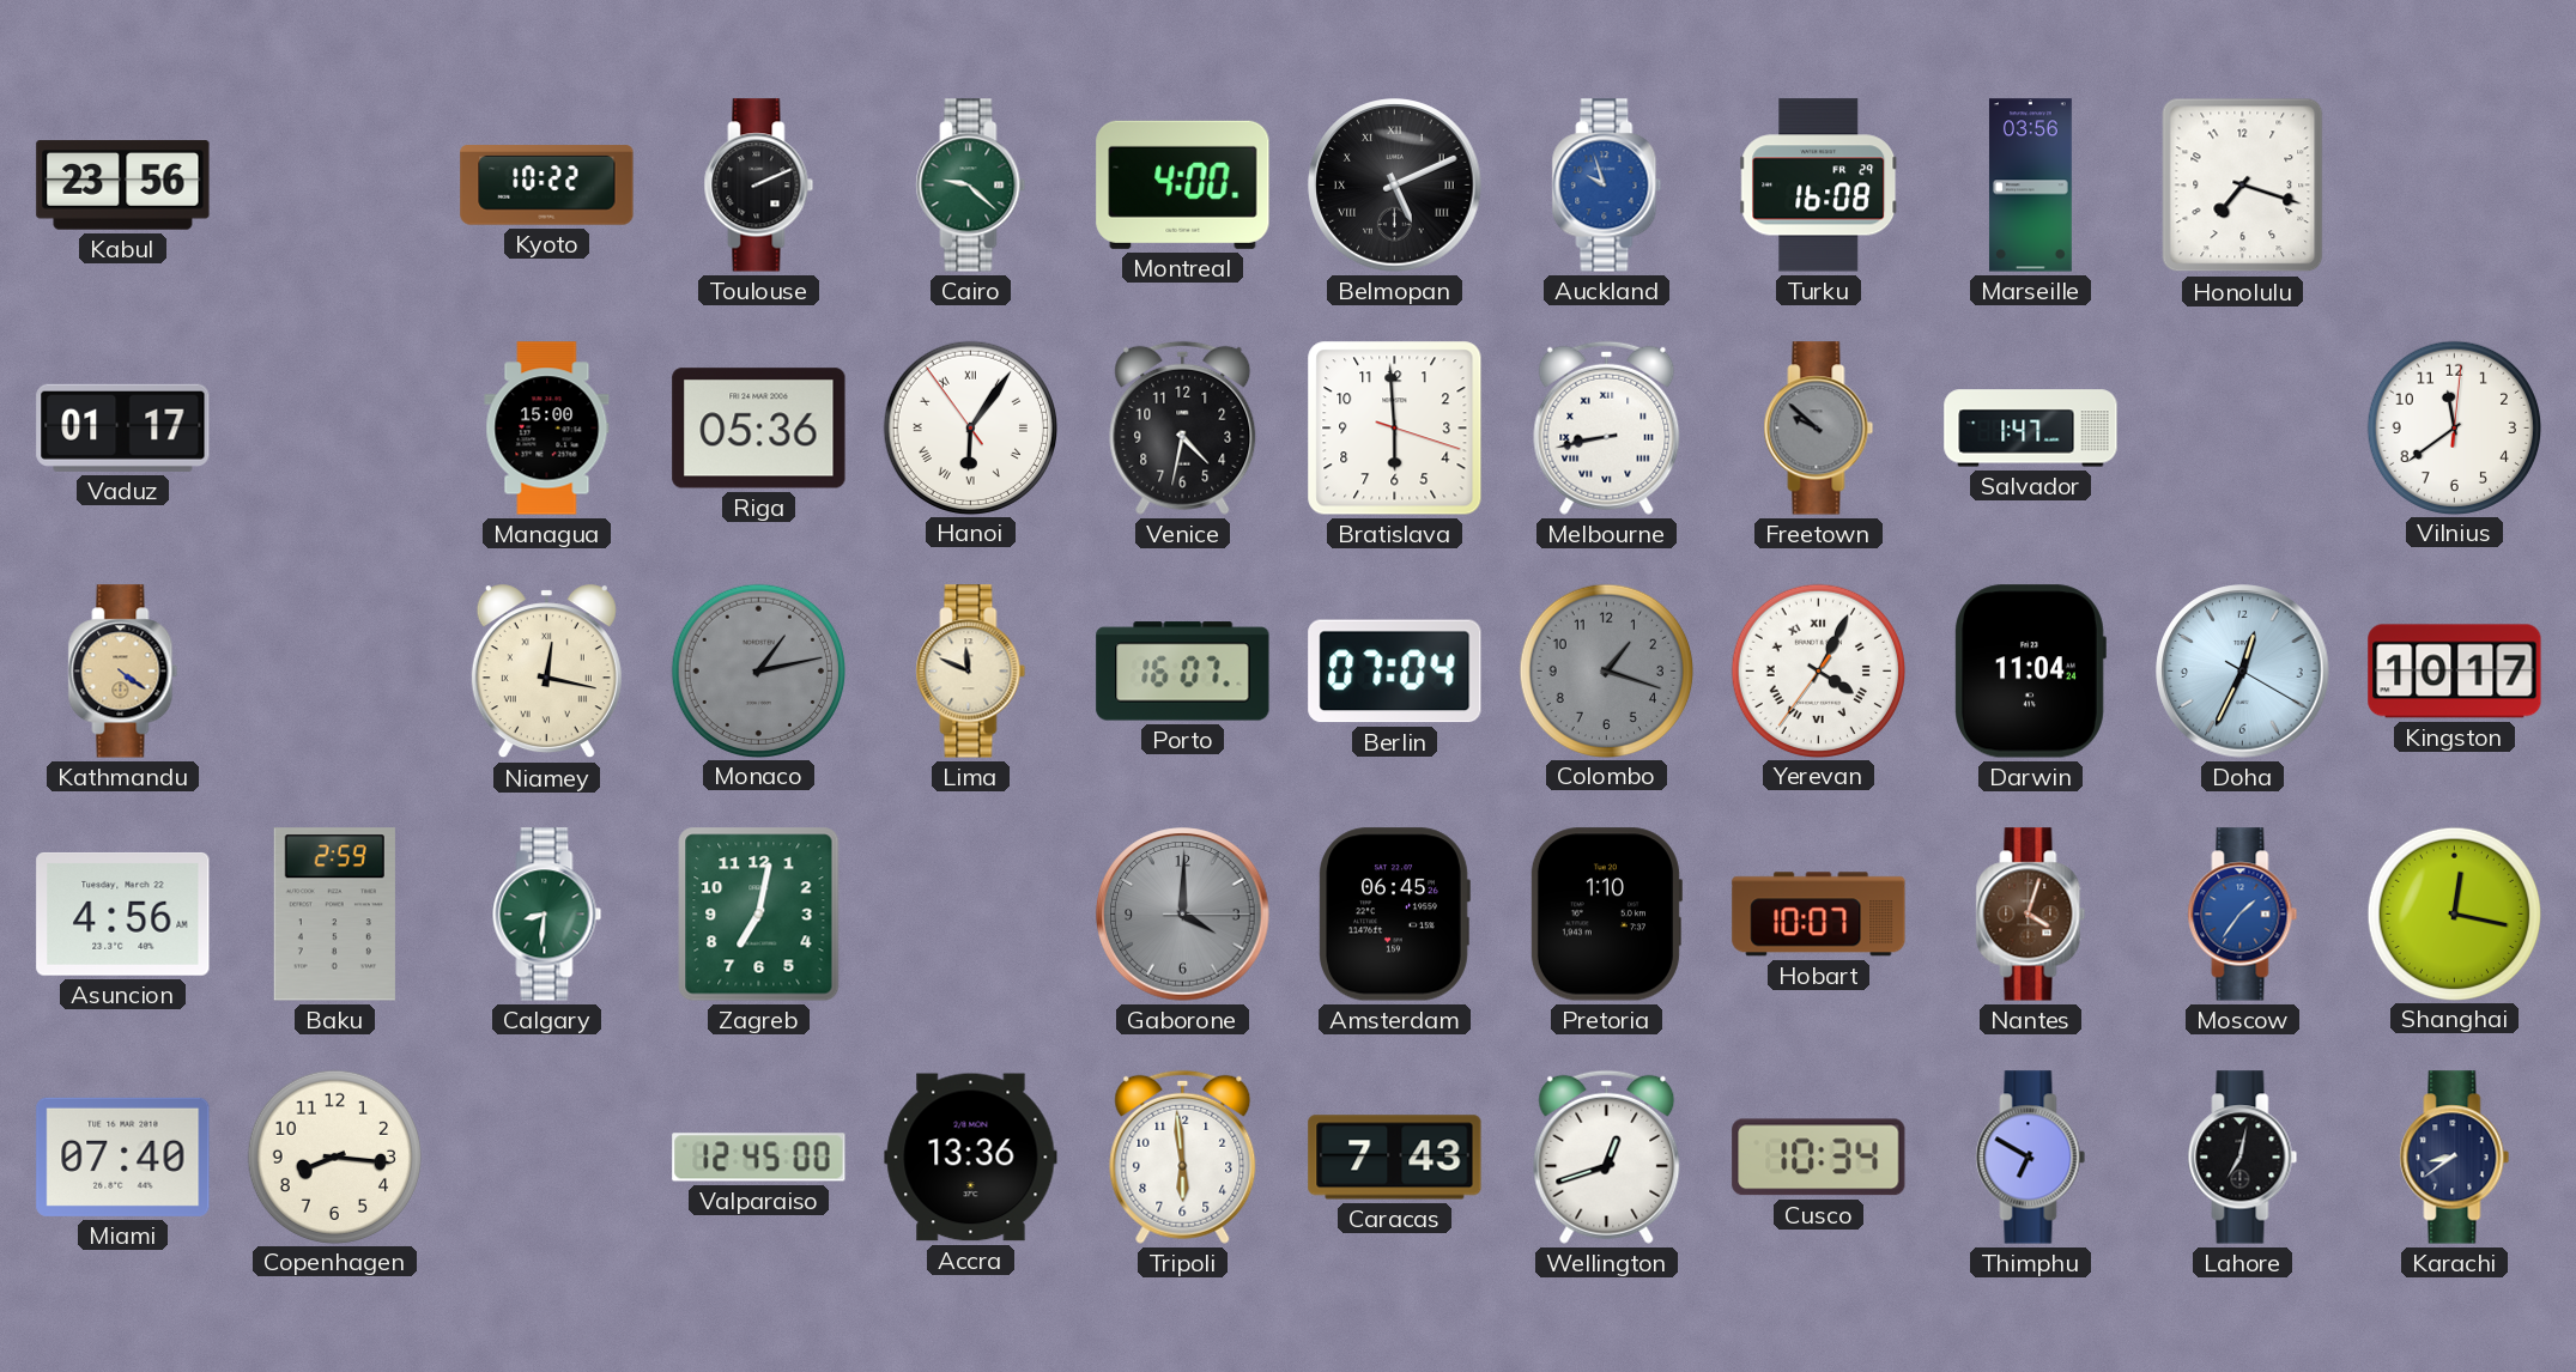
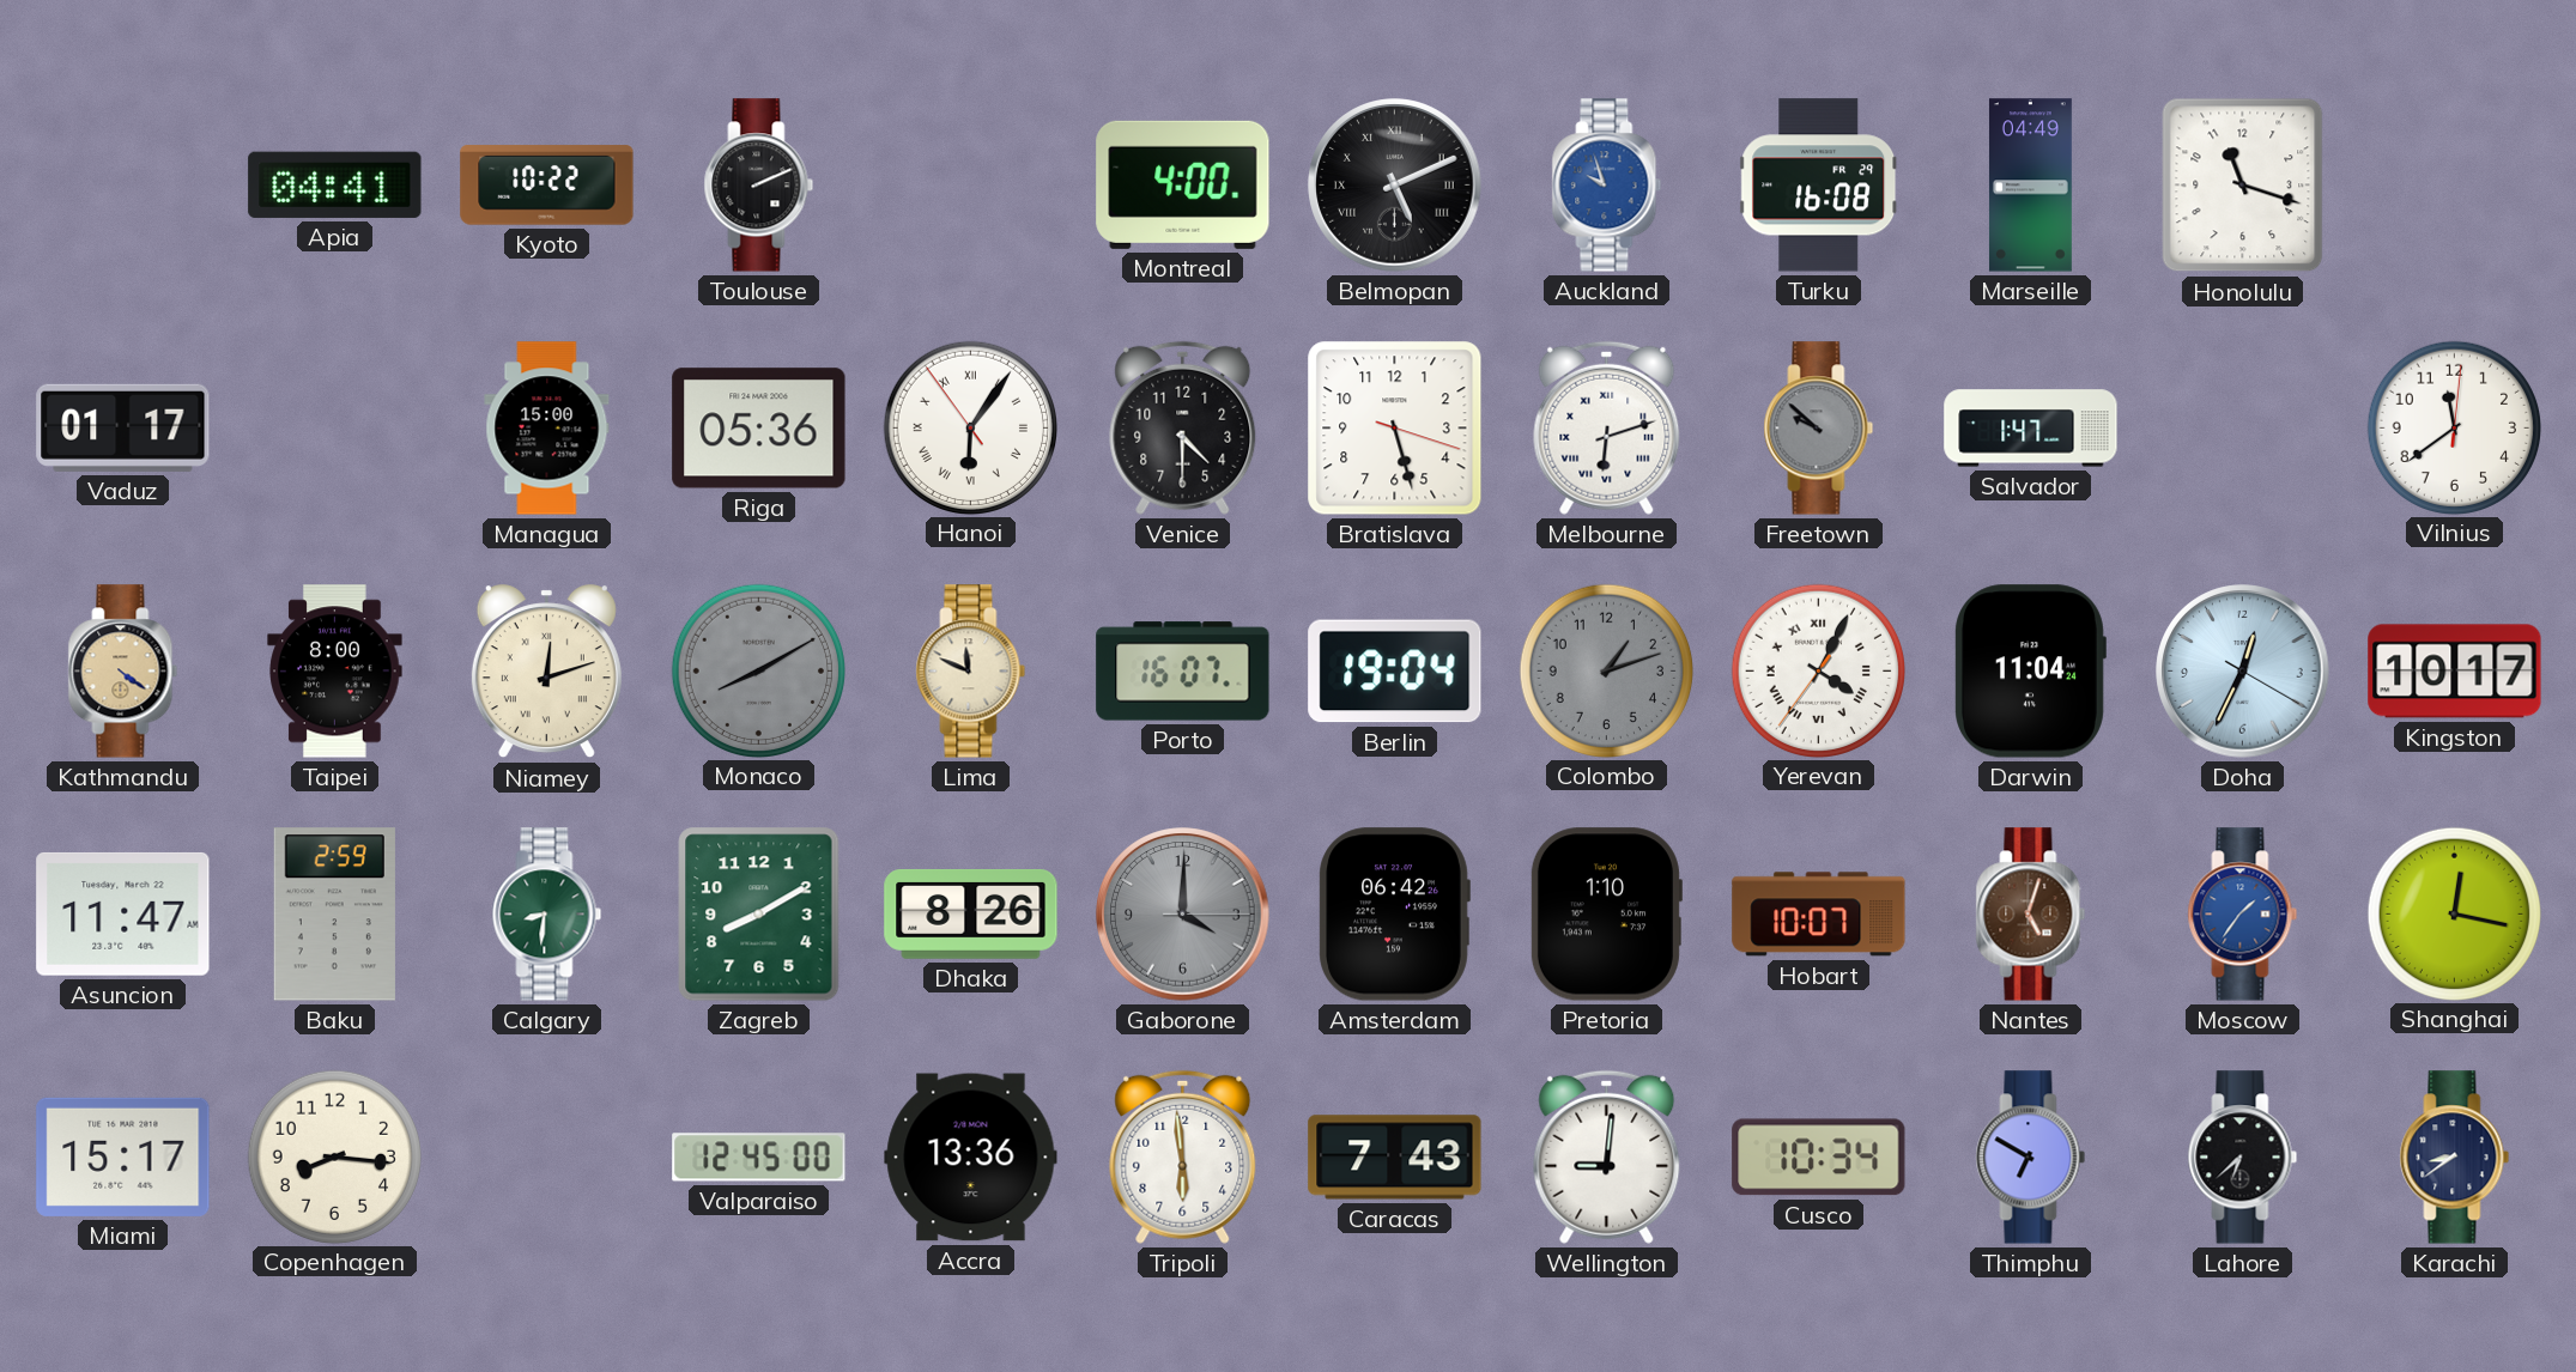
Kabul: 23:56 -> none
Apia: none -> 04:41
Cairo: 9:22 -> none
Marseille: 03:56 -> 04:49
Honolulu: 7:18 -> 11:18
Venice: 4:32 -> 4:30
Bratislava: 5:59 -> 5:27
Melbourne: 8:43 -> 6:12
Taipei: none -> 8:00
Niamey: 12:17 -> 12:12
Monaco: 1:13 -> 8:10
Berlin: 07:04 -> 19:04
Colombo: 1:18 -> 1:12
Asuncion: 4:56 -> 11:47
Zagreb: 7:02 -> 8:10
Dhaka: none -> 8:26
Amsterdam: 06:45 -> 06:42
Nantes: 4:03 -> 5:03
Miami: 07:40 -> 15:17
Wellington: 12:42 -> 9:01
Lahore: 7:02 -> 6:38
